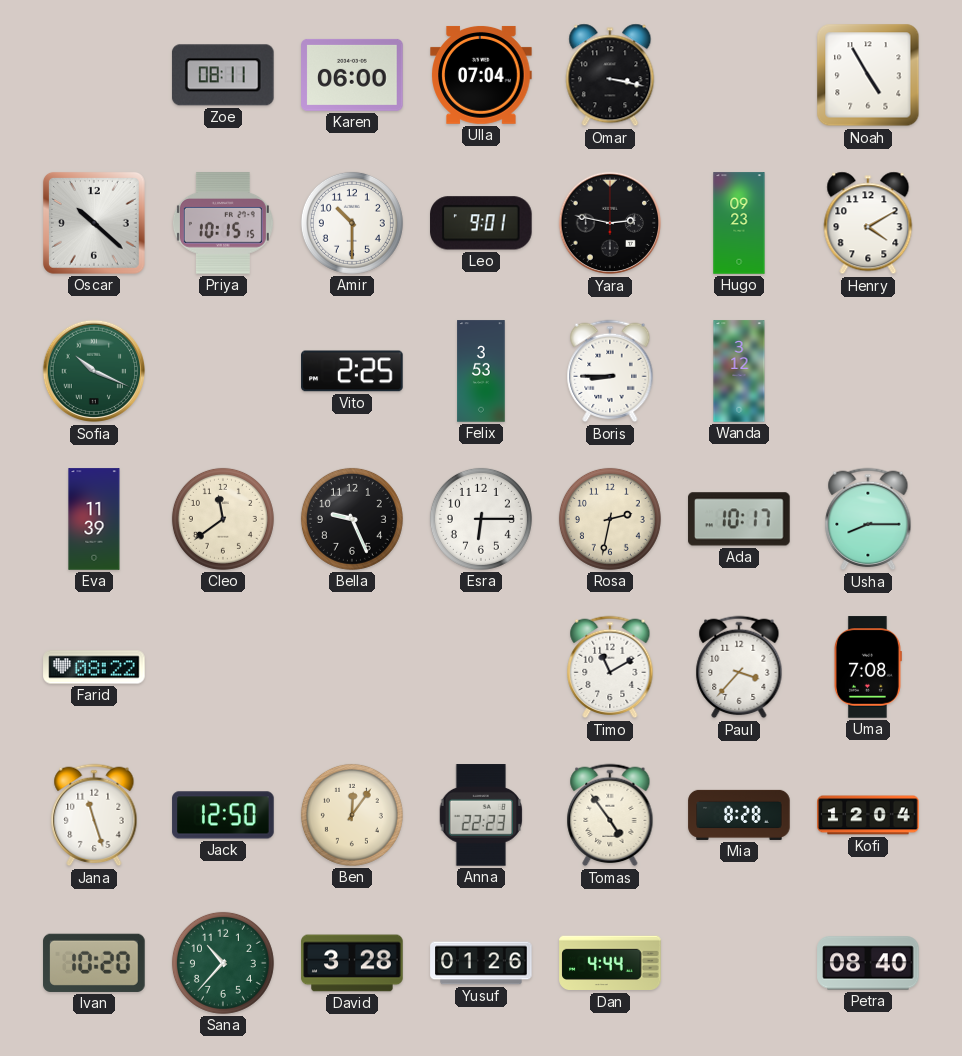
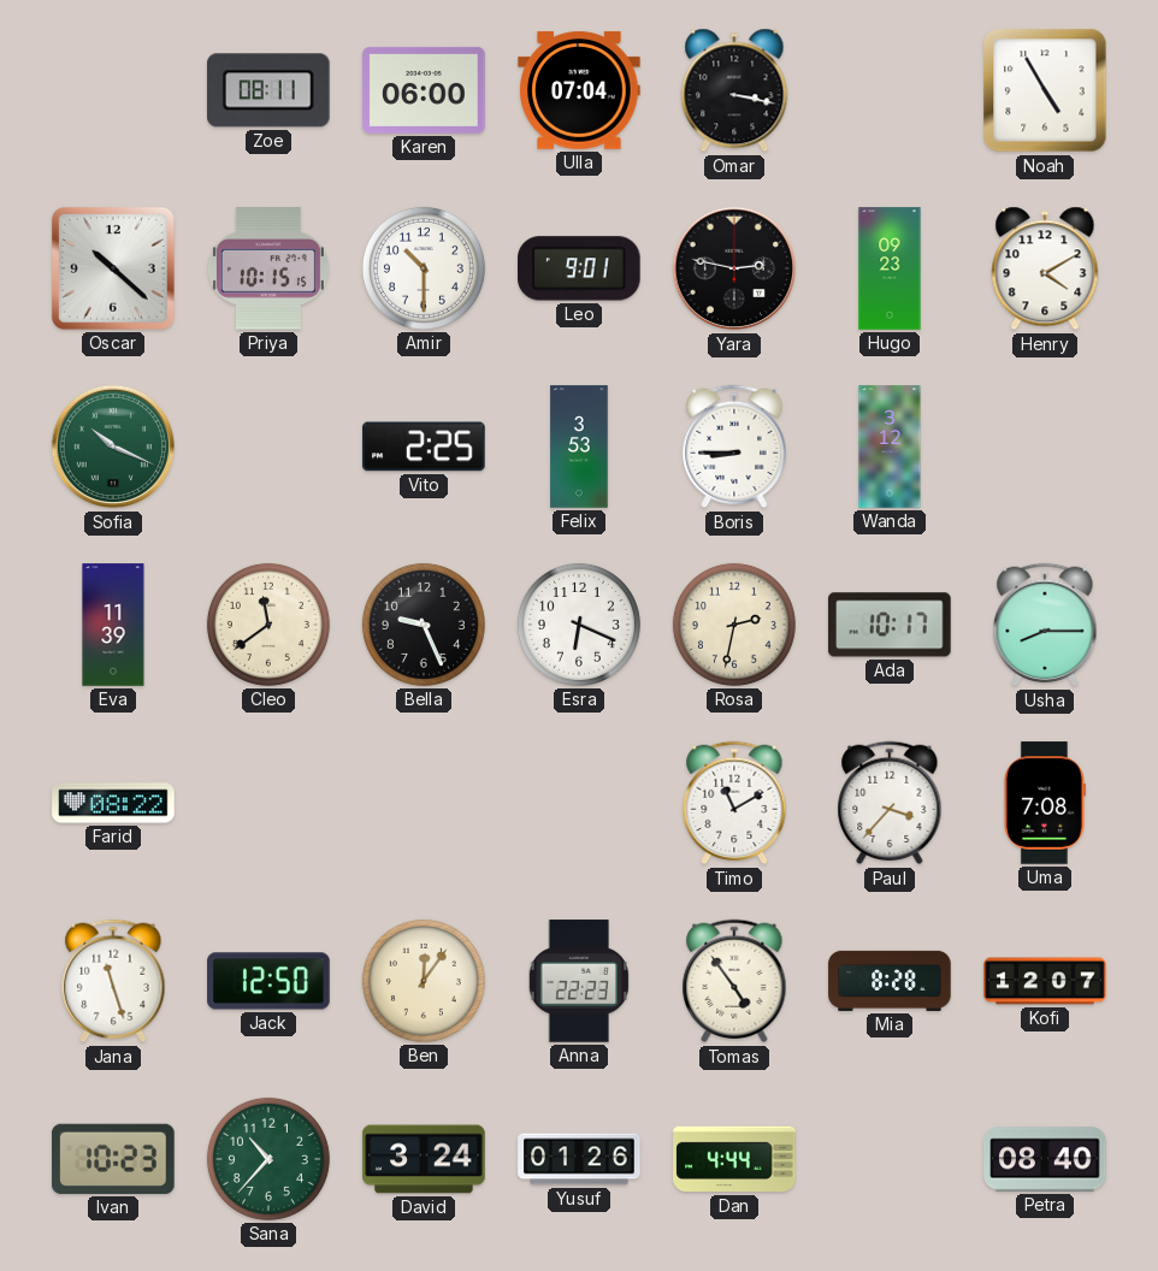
Esra: 6:15 -> 6:19
Kofi: 12:04 -> 12:07
Ivan: 10:20 -> 10:23
David: 3:28 -> 3:24
